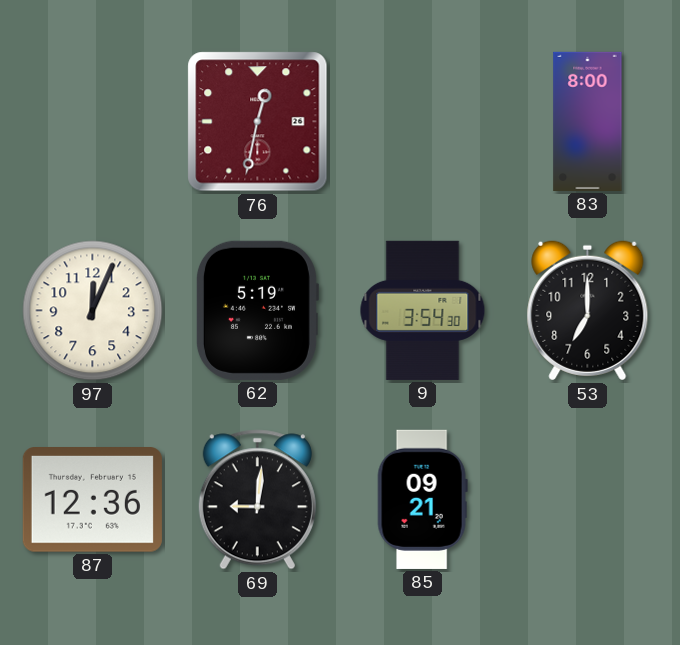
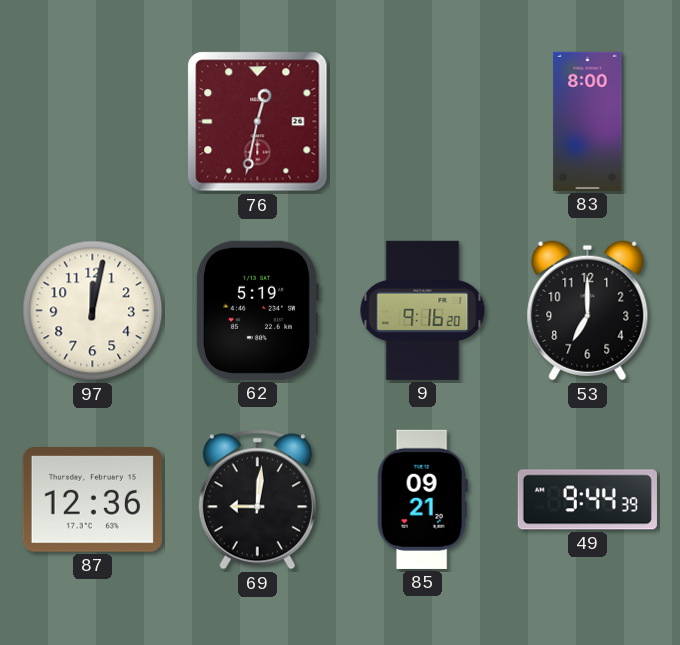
97: 12:04 -> 12:02
9: 3:54 -> 9:16
49: none -> 9:44
